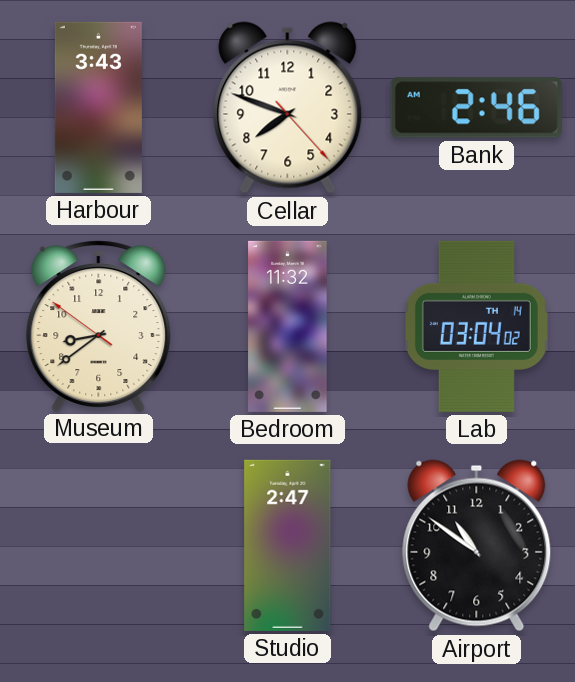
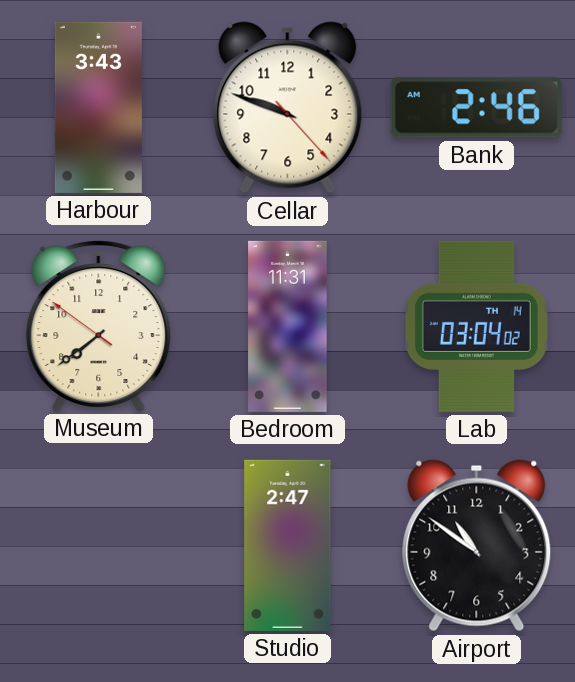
Cellar: 7:48 -> 9:48
Museum: 8:38 -> 7:38
Bedroom: 11:32 -> 11:31
